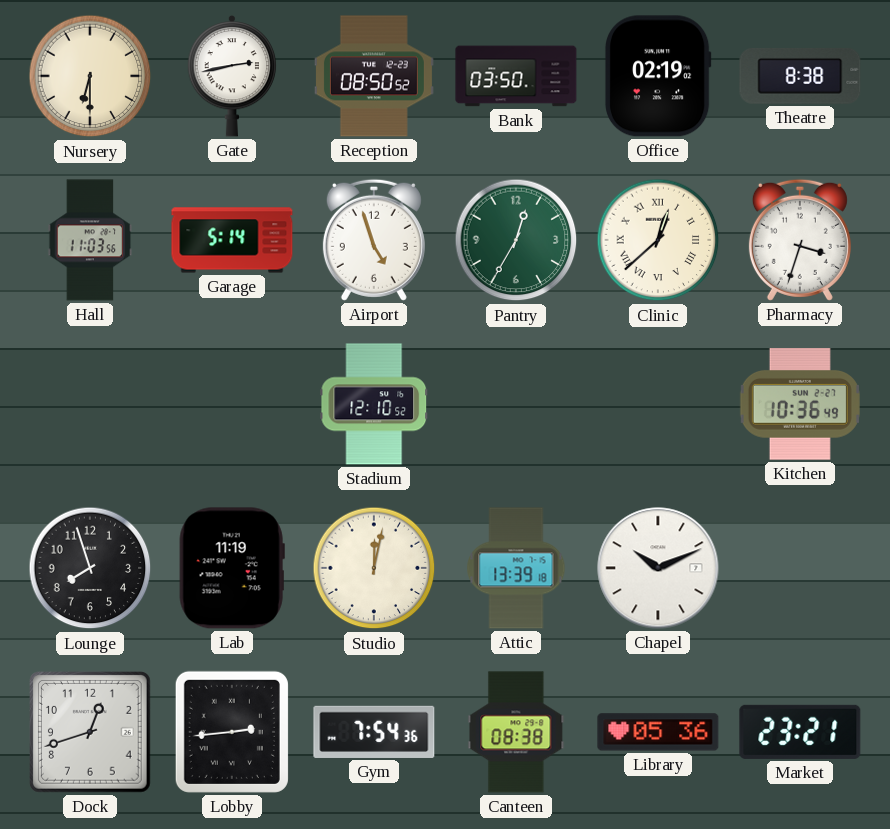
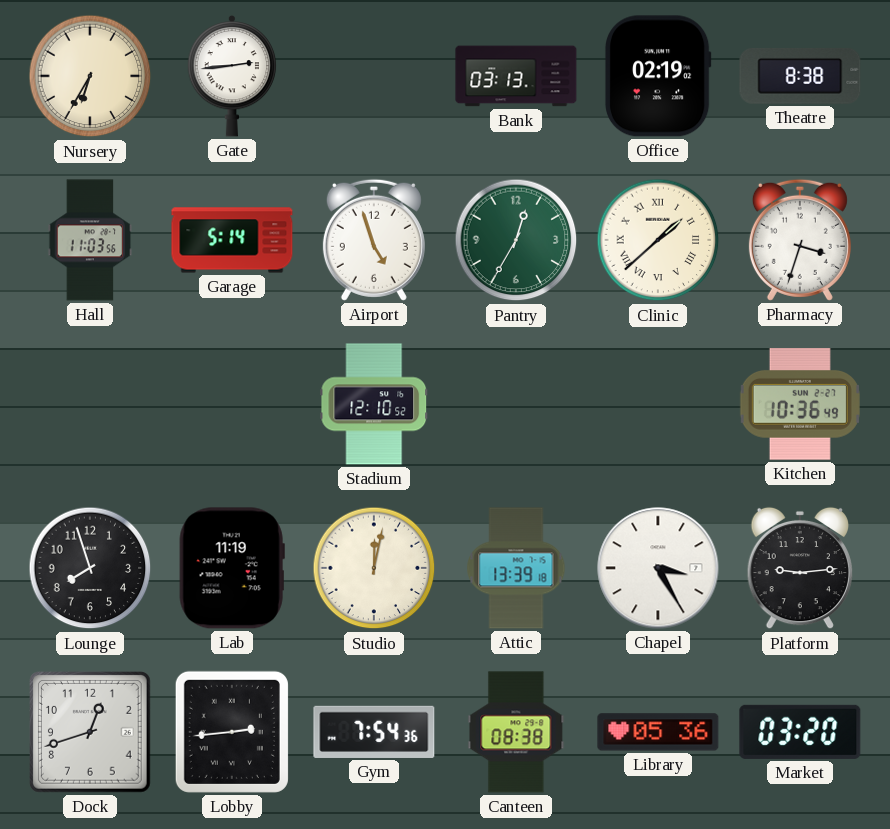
Nursery: 6:30 -> 6:35
Gate: 2:43 -> 2:44
Reception: 08:50 -> none
Bank: 03:50 -> 03:13
Clinic: 12:38 -> 1:38
Chapel: 10:11 -> 3:25
Platform: none -> 9:14
Market: 23:21 -> 03:20
